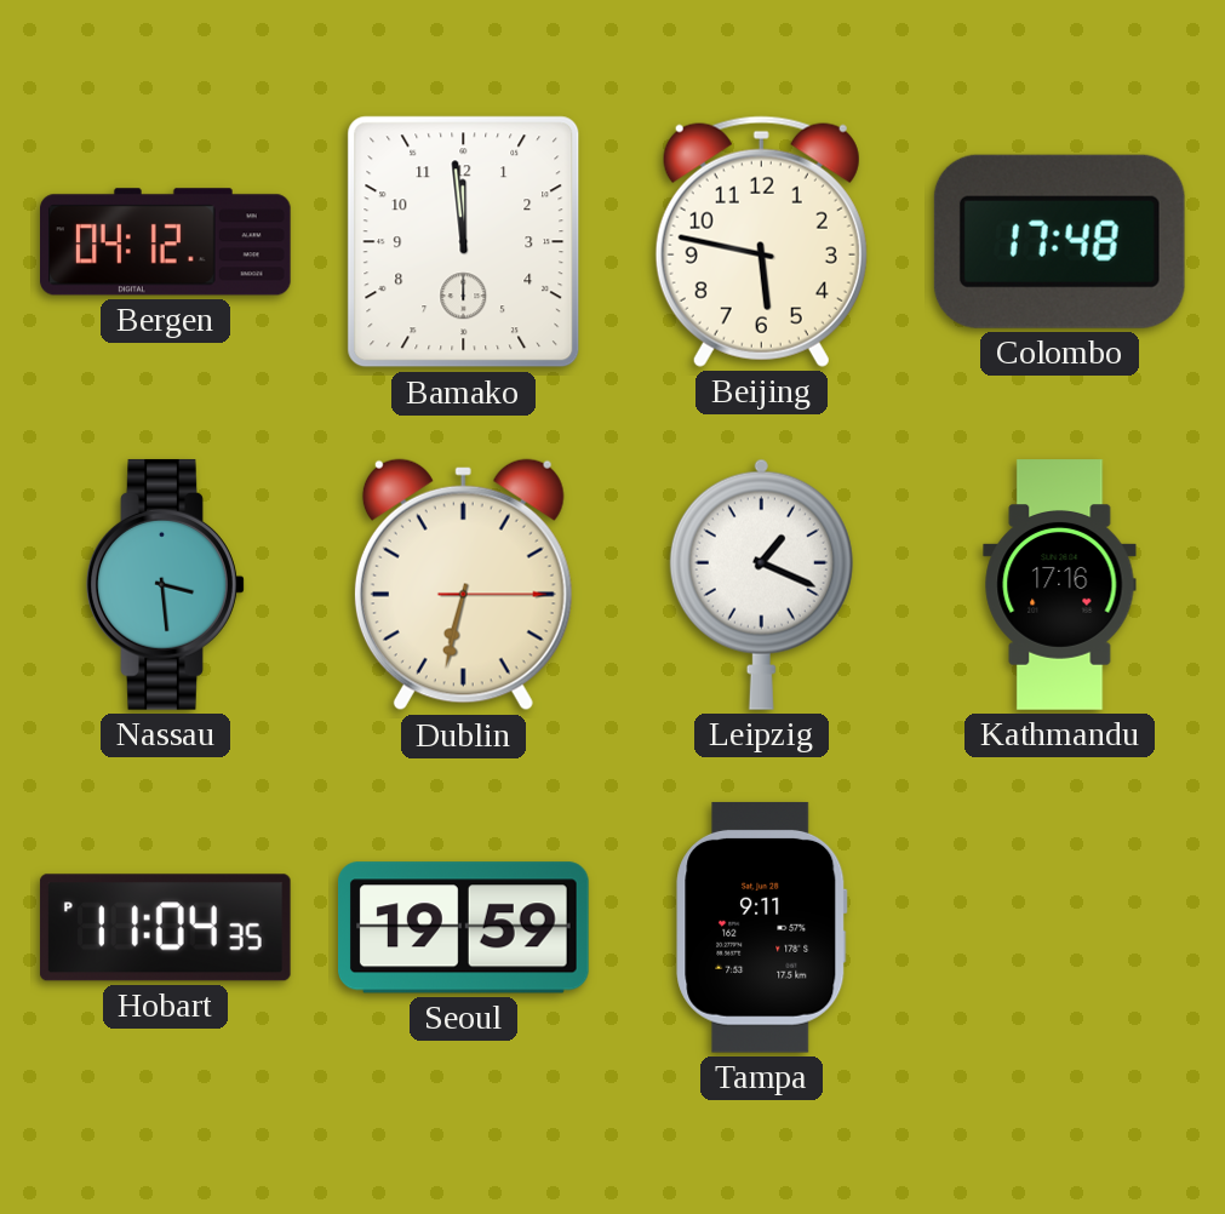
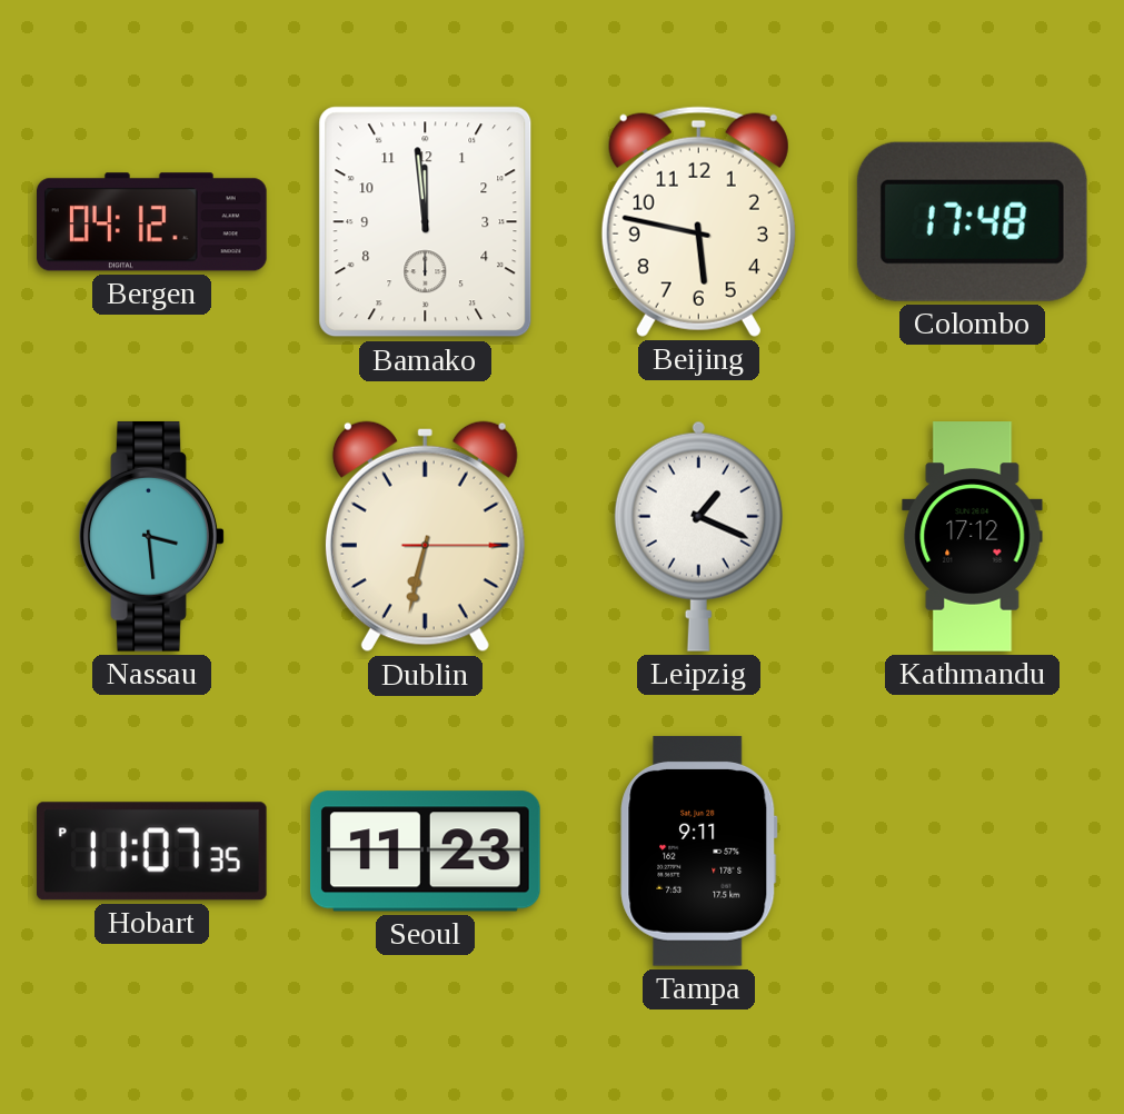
Kathmandu: 17:16 -> 17:12
Hobart: 11:04 -> 11:07
Seoul: 19:59 -> 11:23
